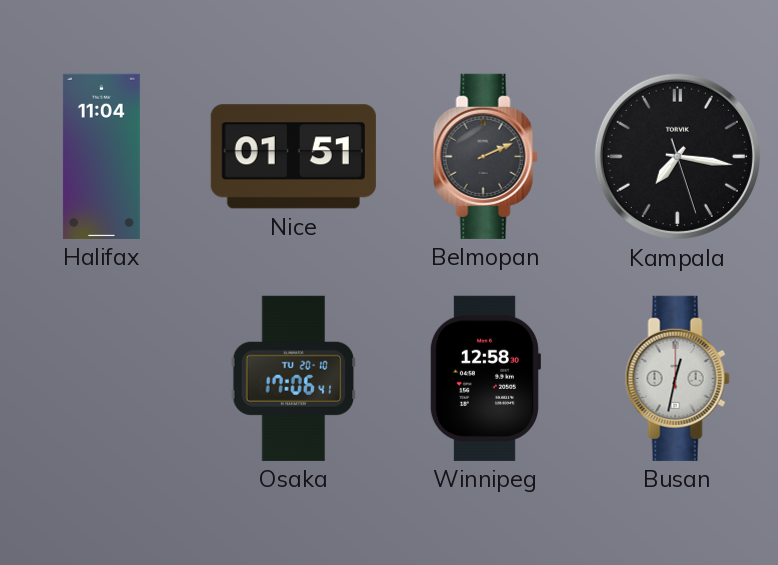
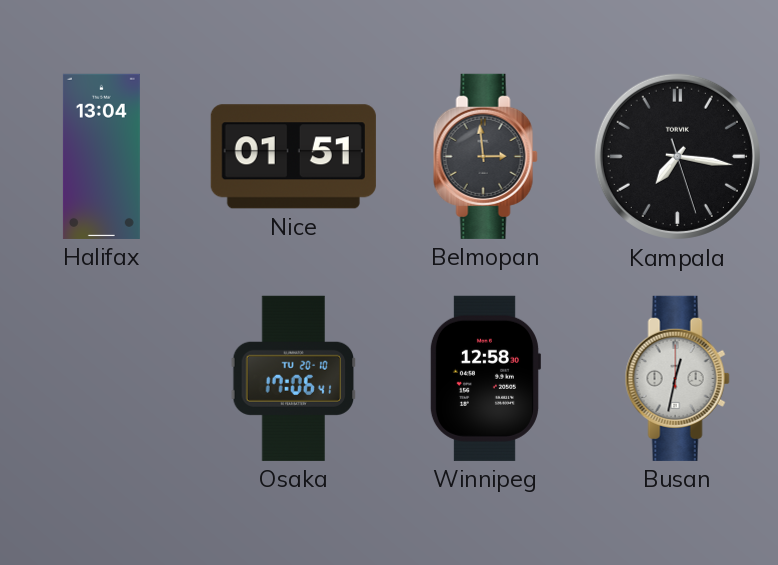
Halifax: 11:04 -> 13:04
Belmopan: 2:11 -> 2:59
